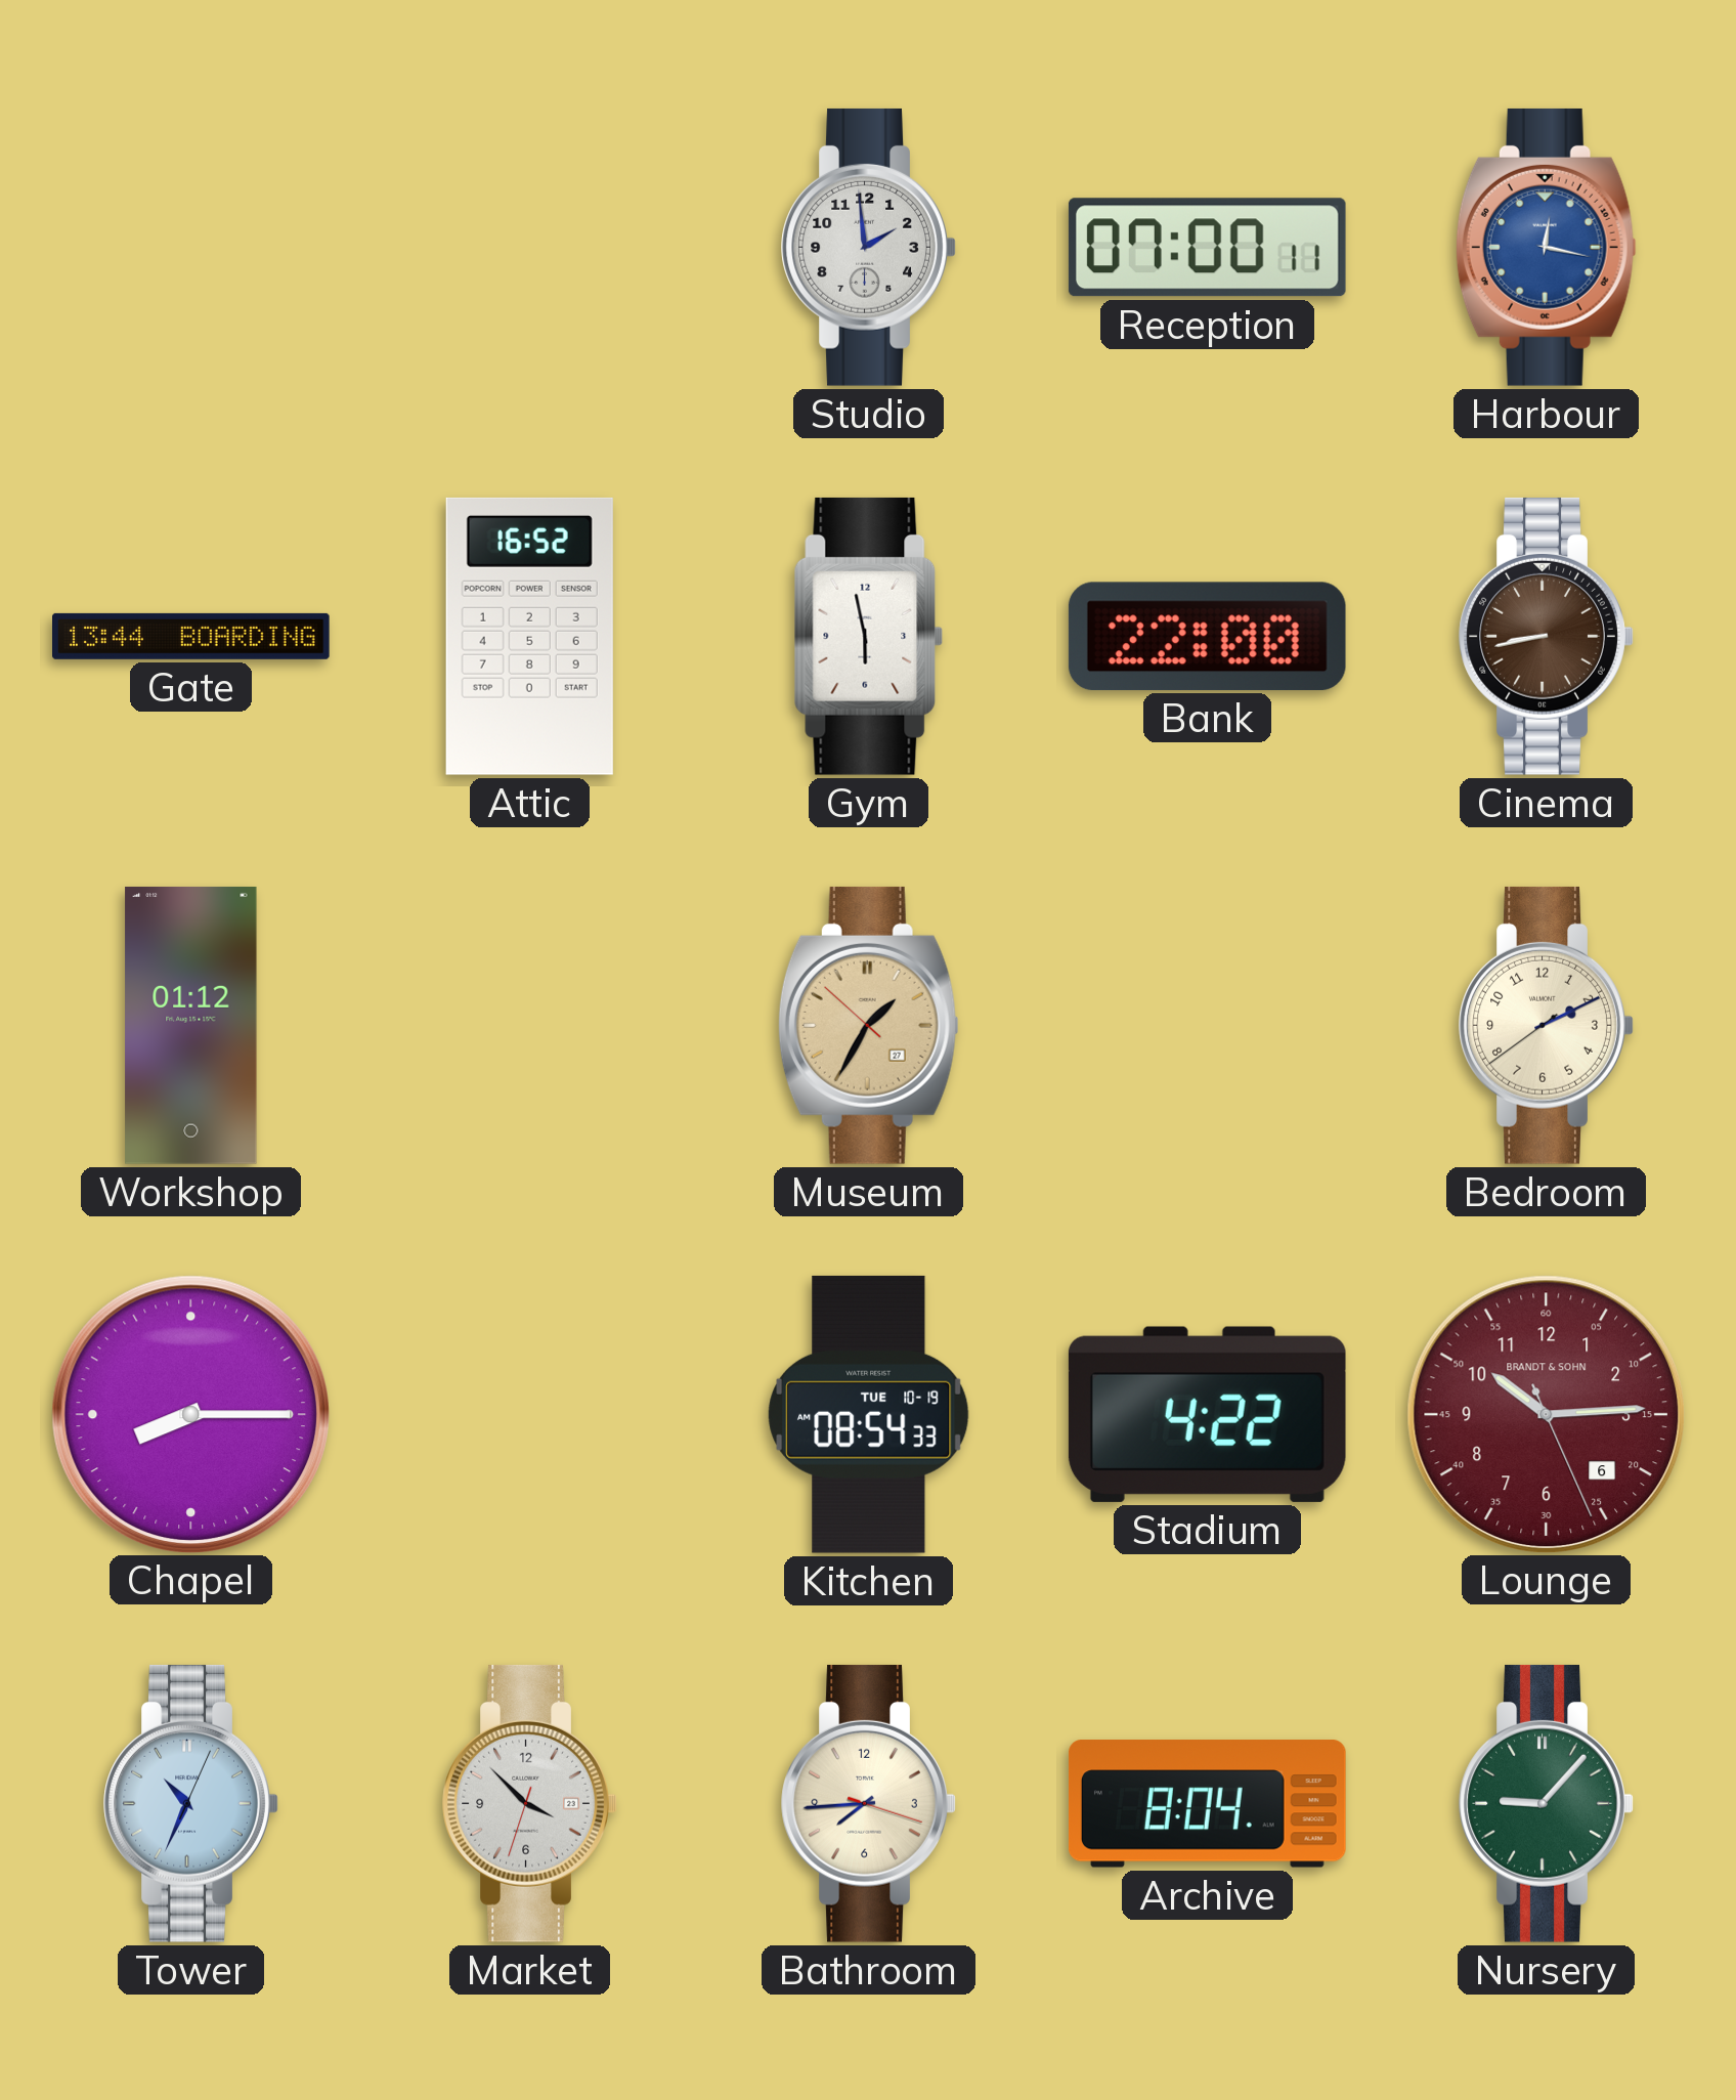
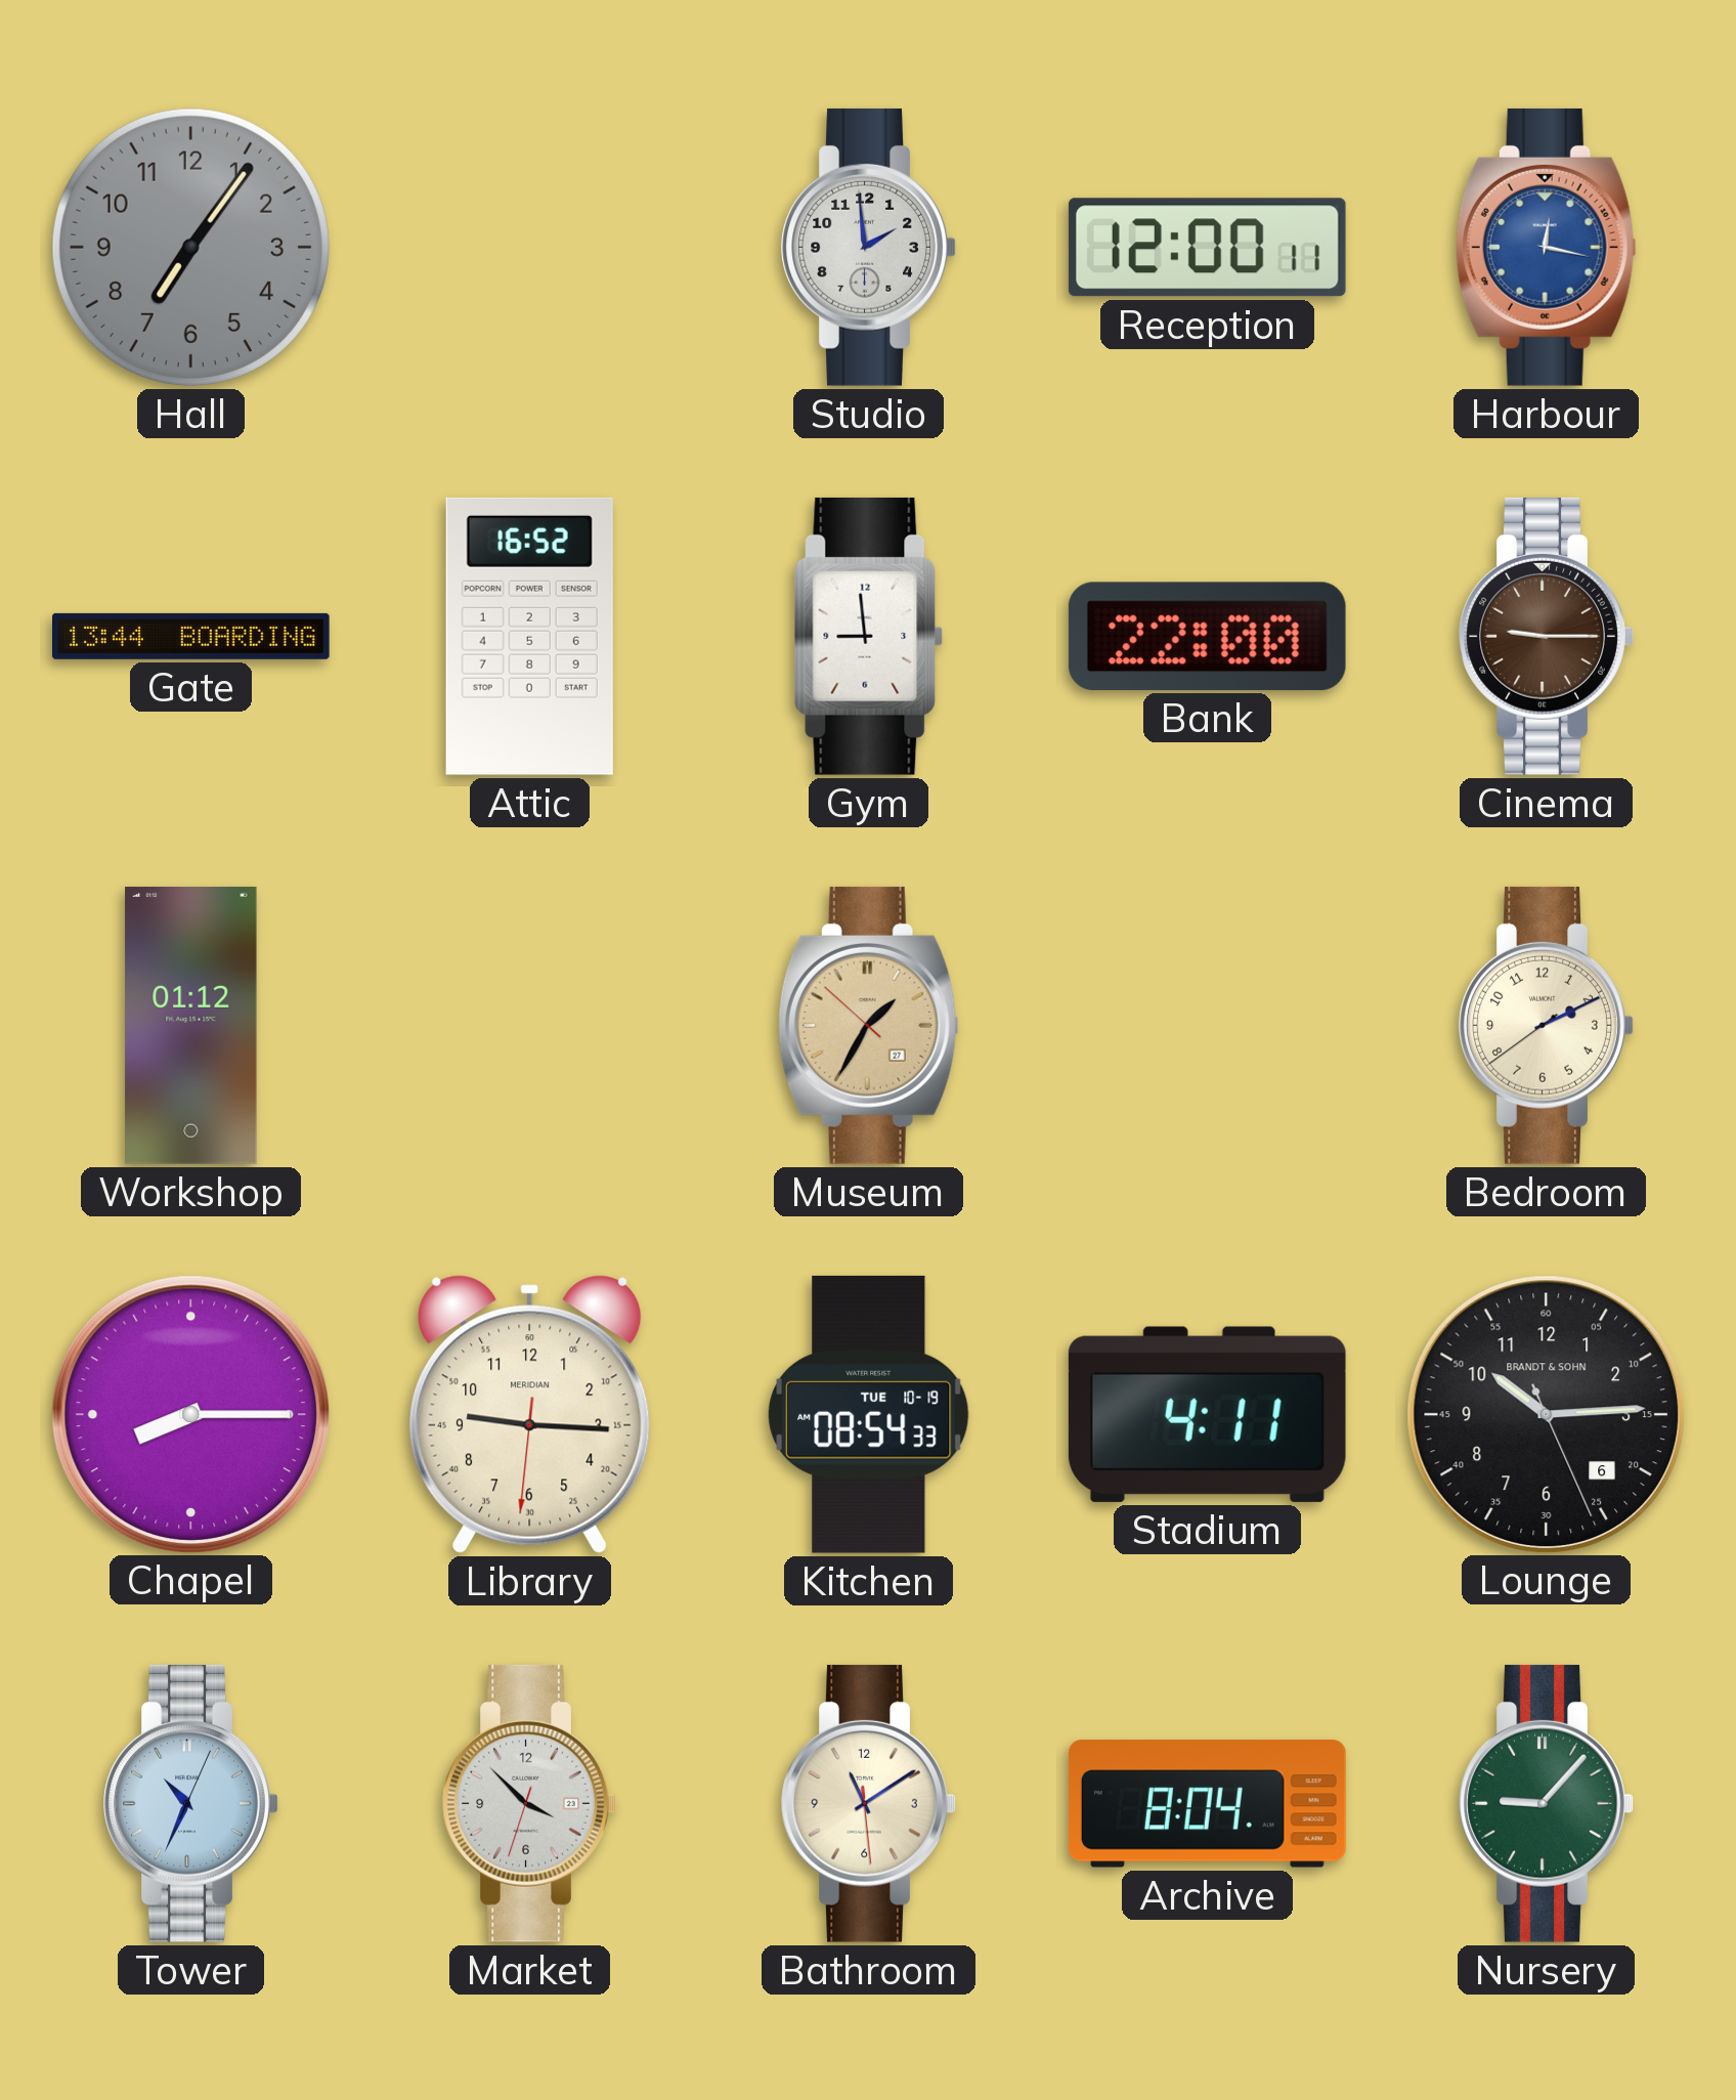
Hall: none -> 7:06
Reception: 07:00 -> 12:00
Gym: 5:58 -> 8:59
Cinema: 8:43 -> 9:15
Library: none -> 9:15
Stadium: 4:22 -> 4:11
Lounge dial: burgundy -> black
Bathroom: 7:44 -> 11:09
